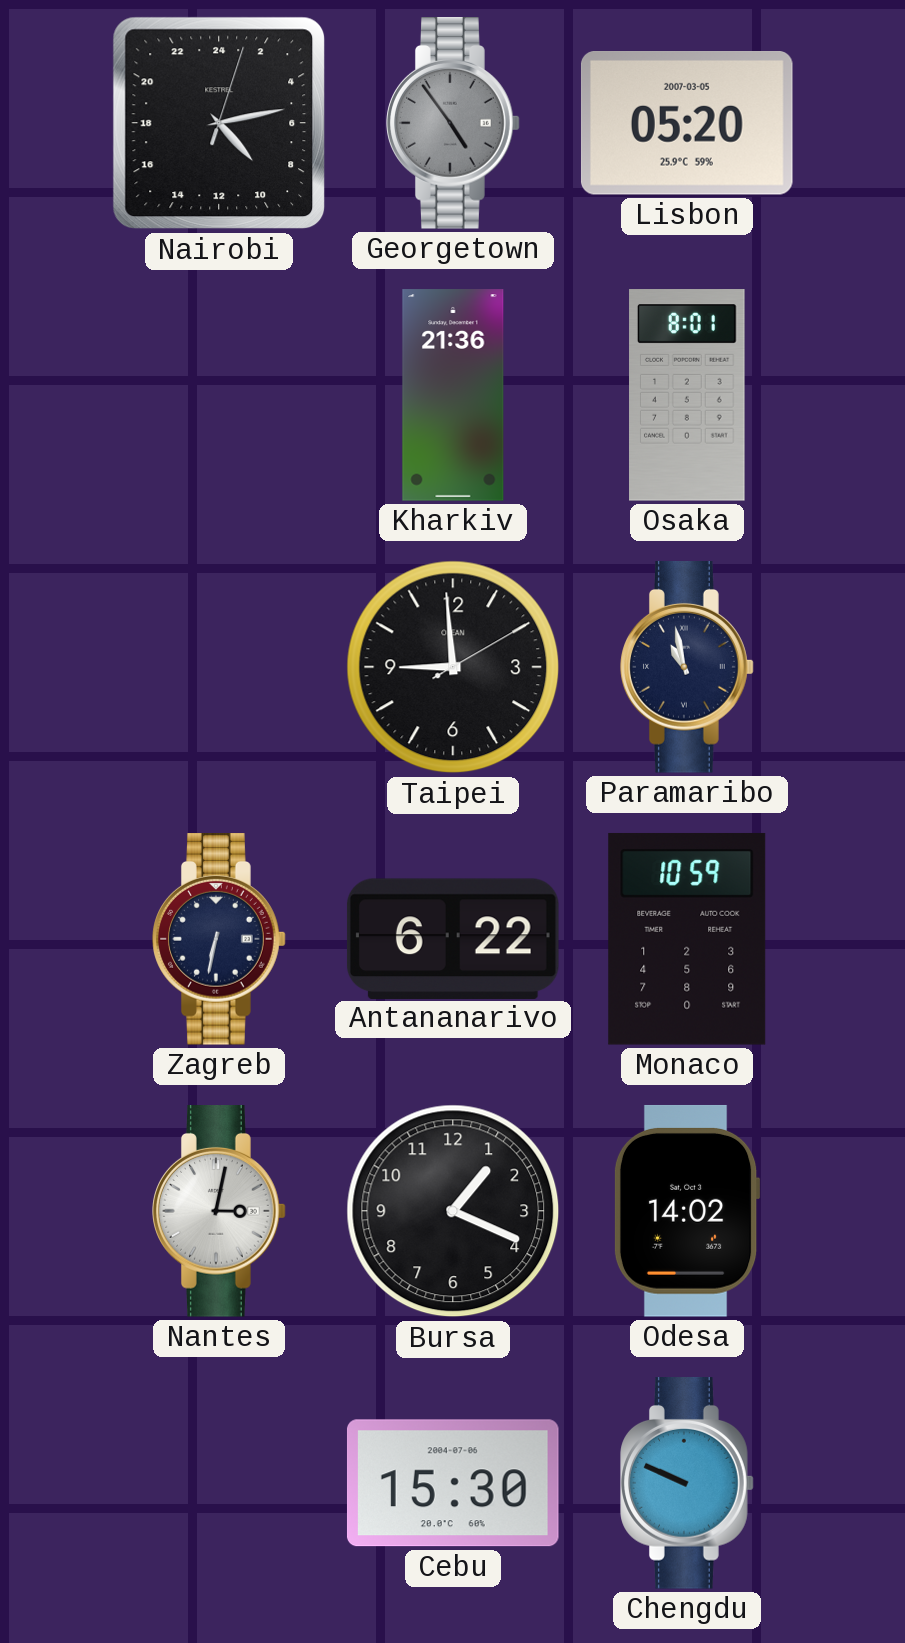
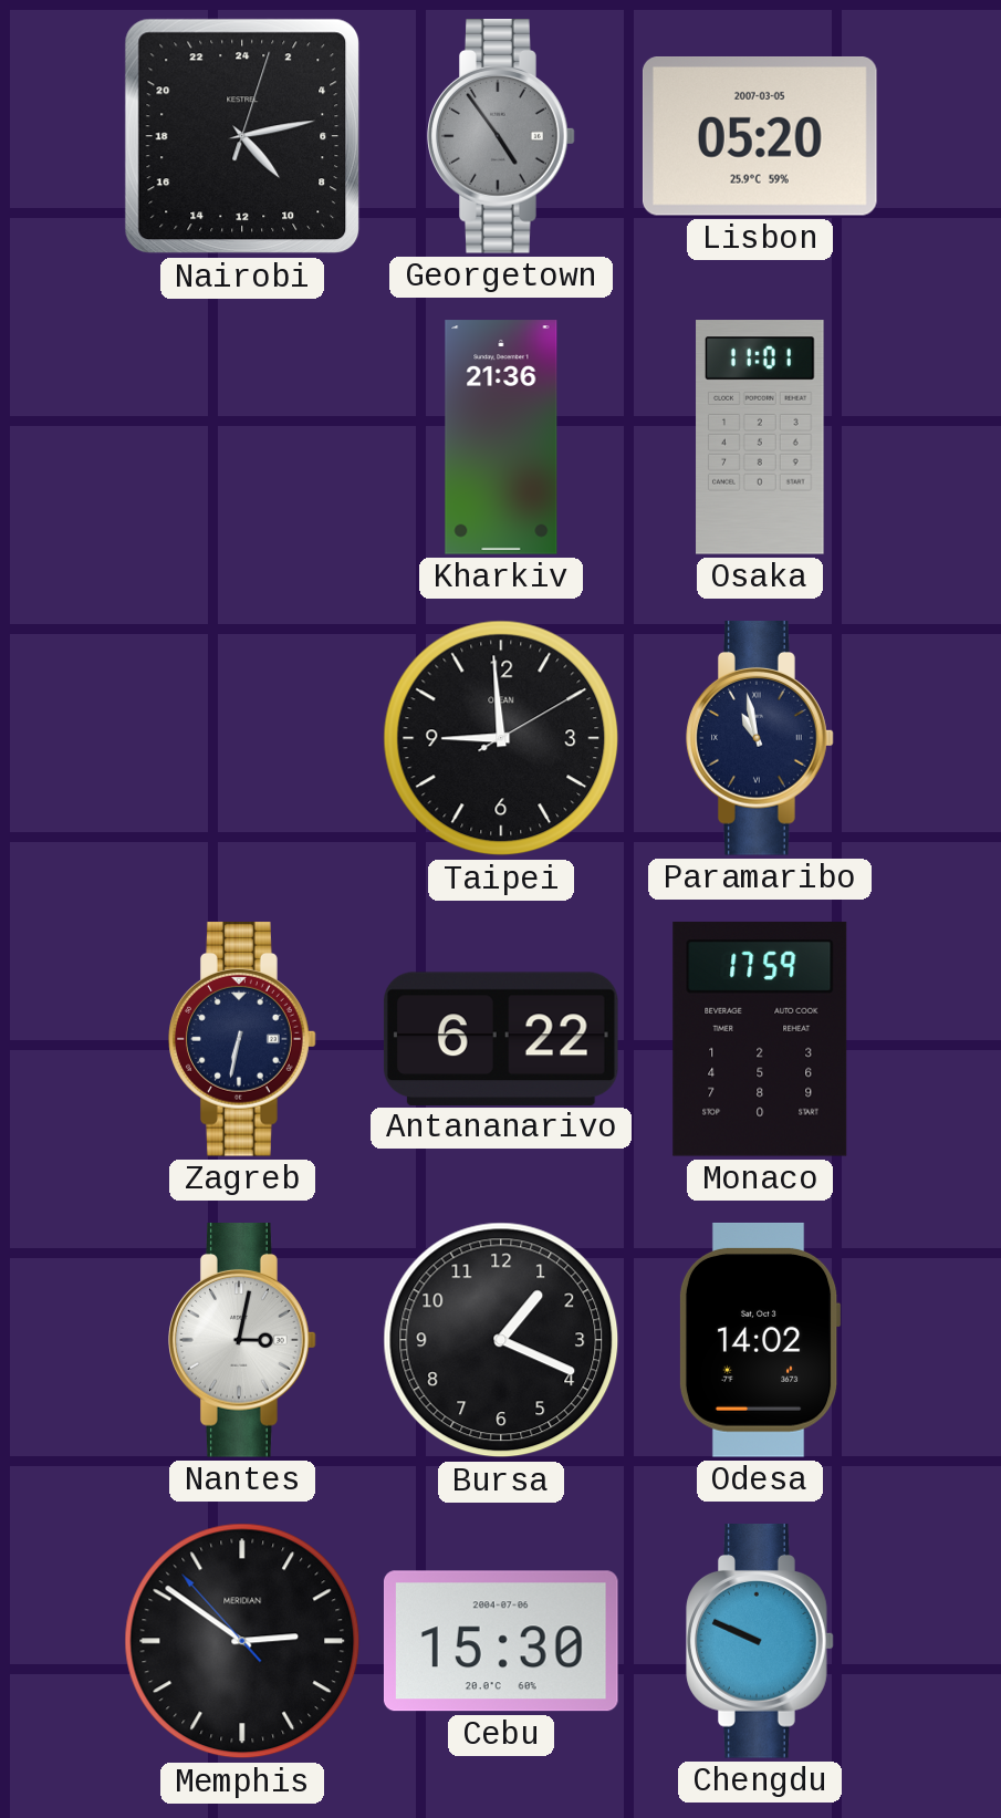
Osaka: 8:01 -> 11:01
Monaco: 10:59 -> 17:59
Memphis: none -> 2:50
